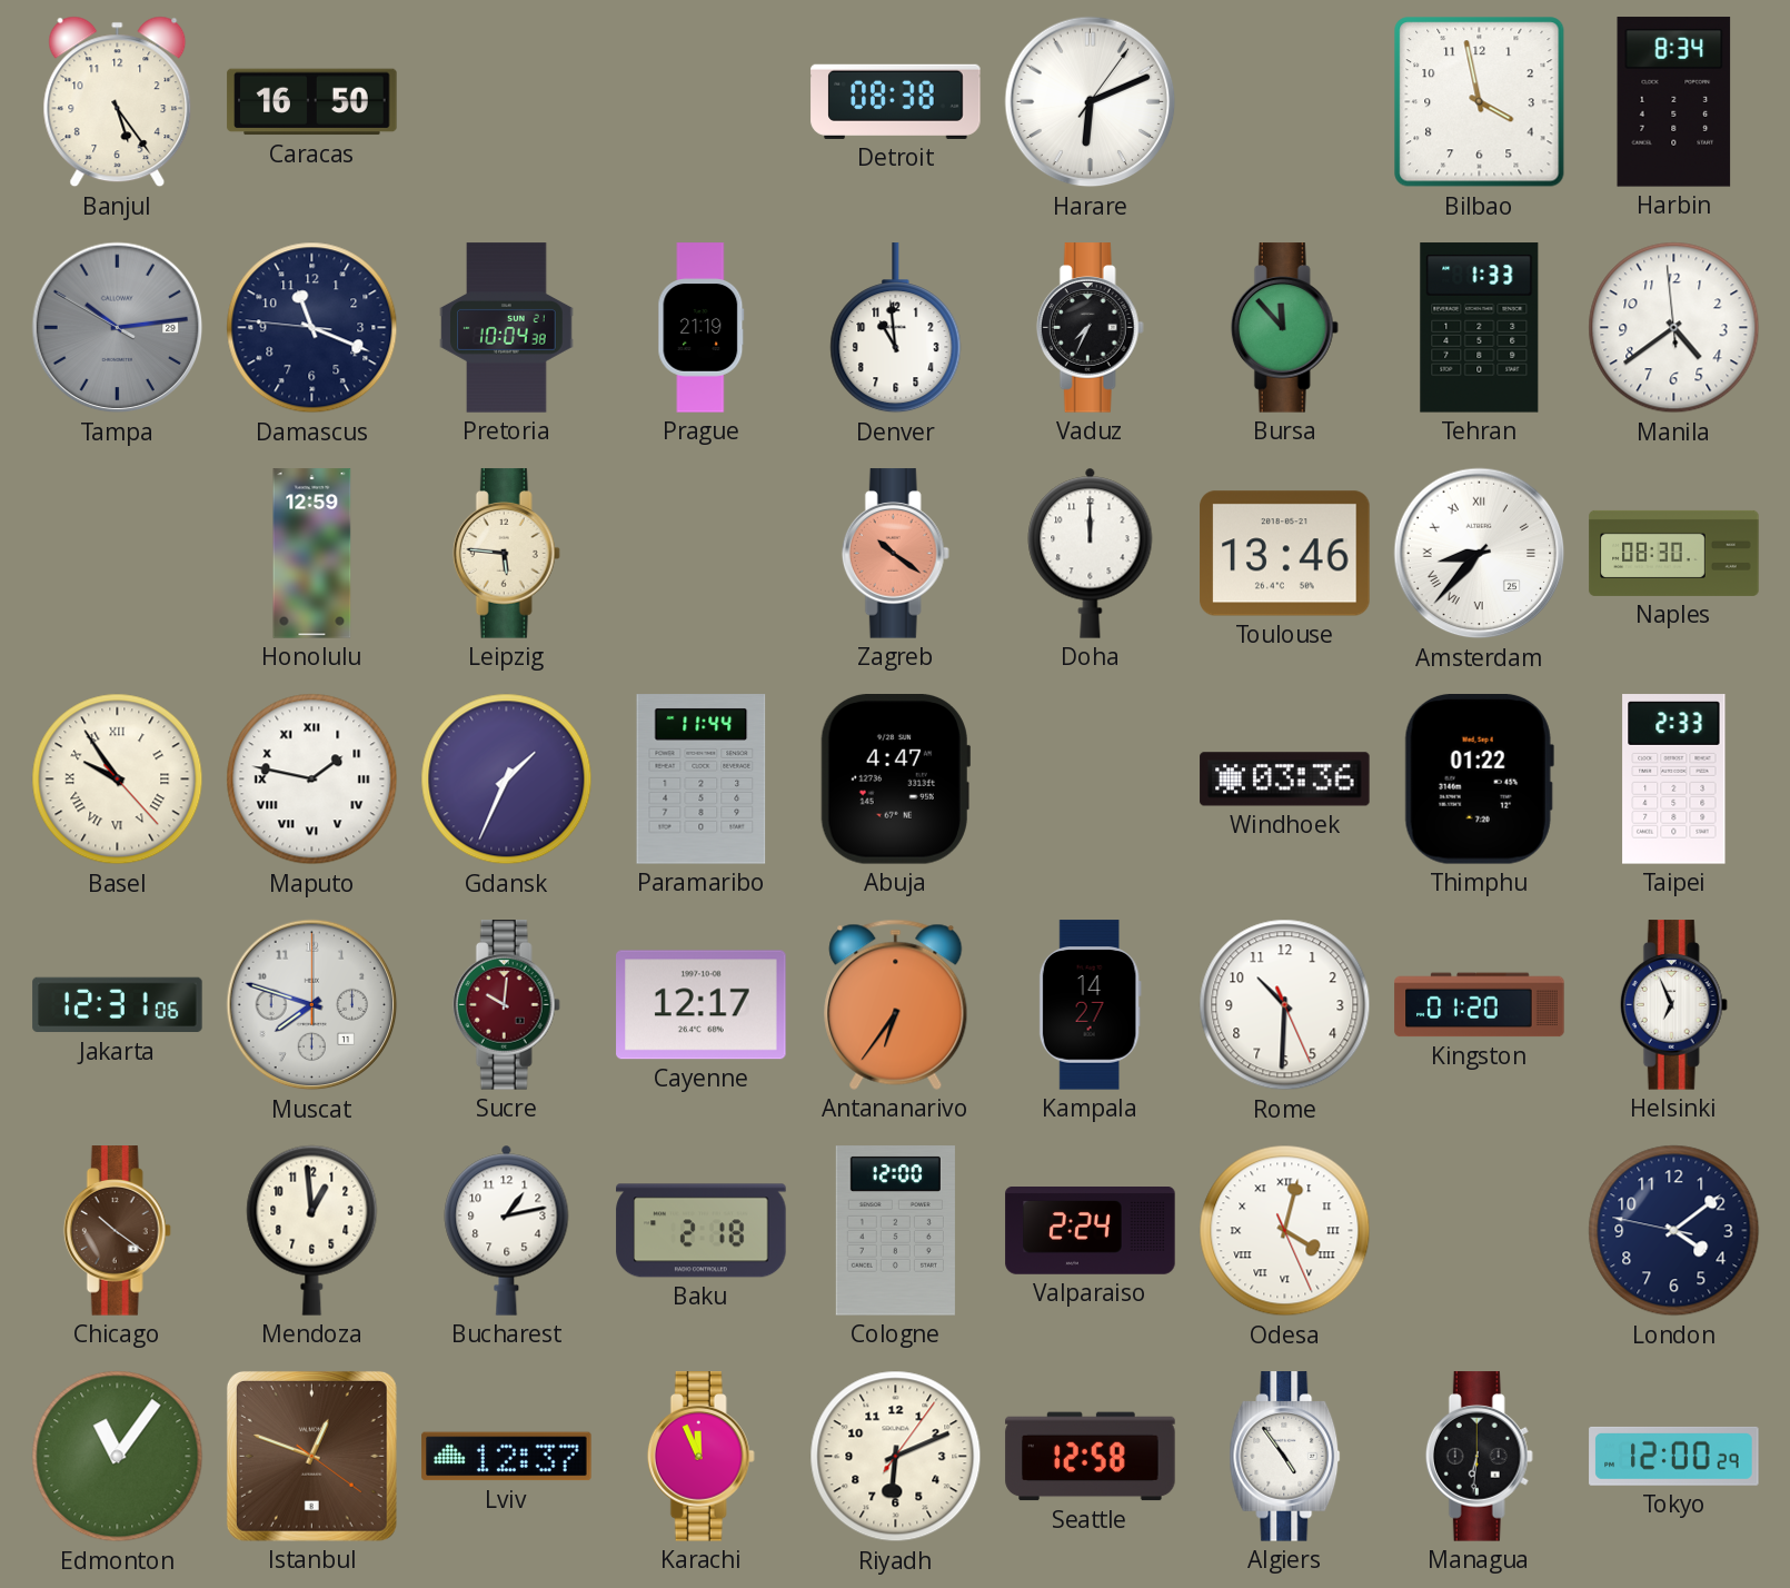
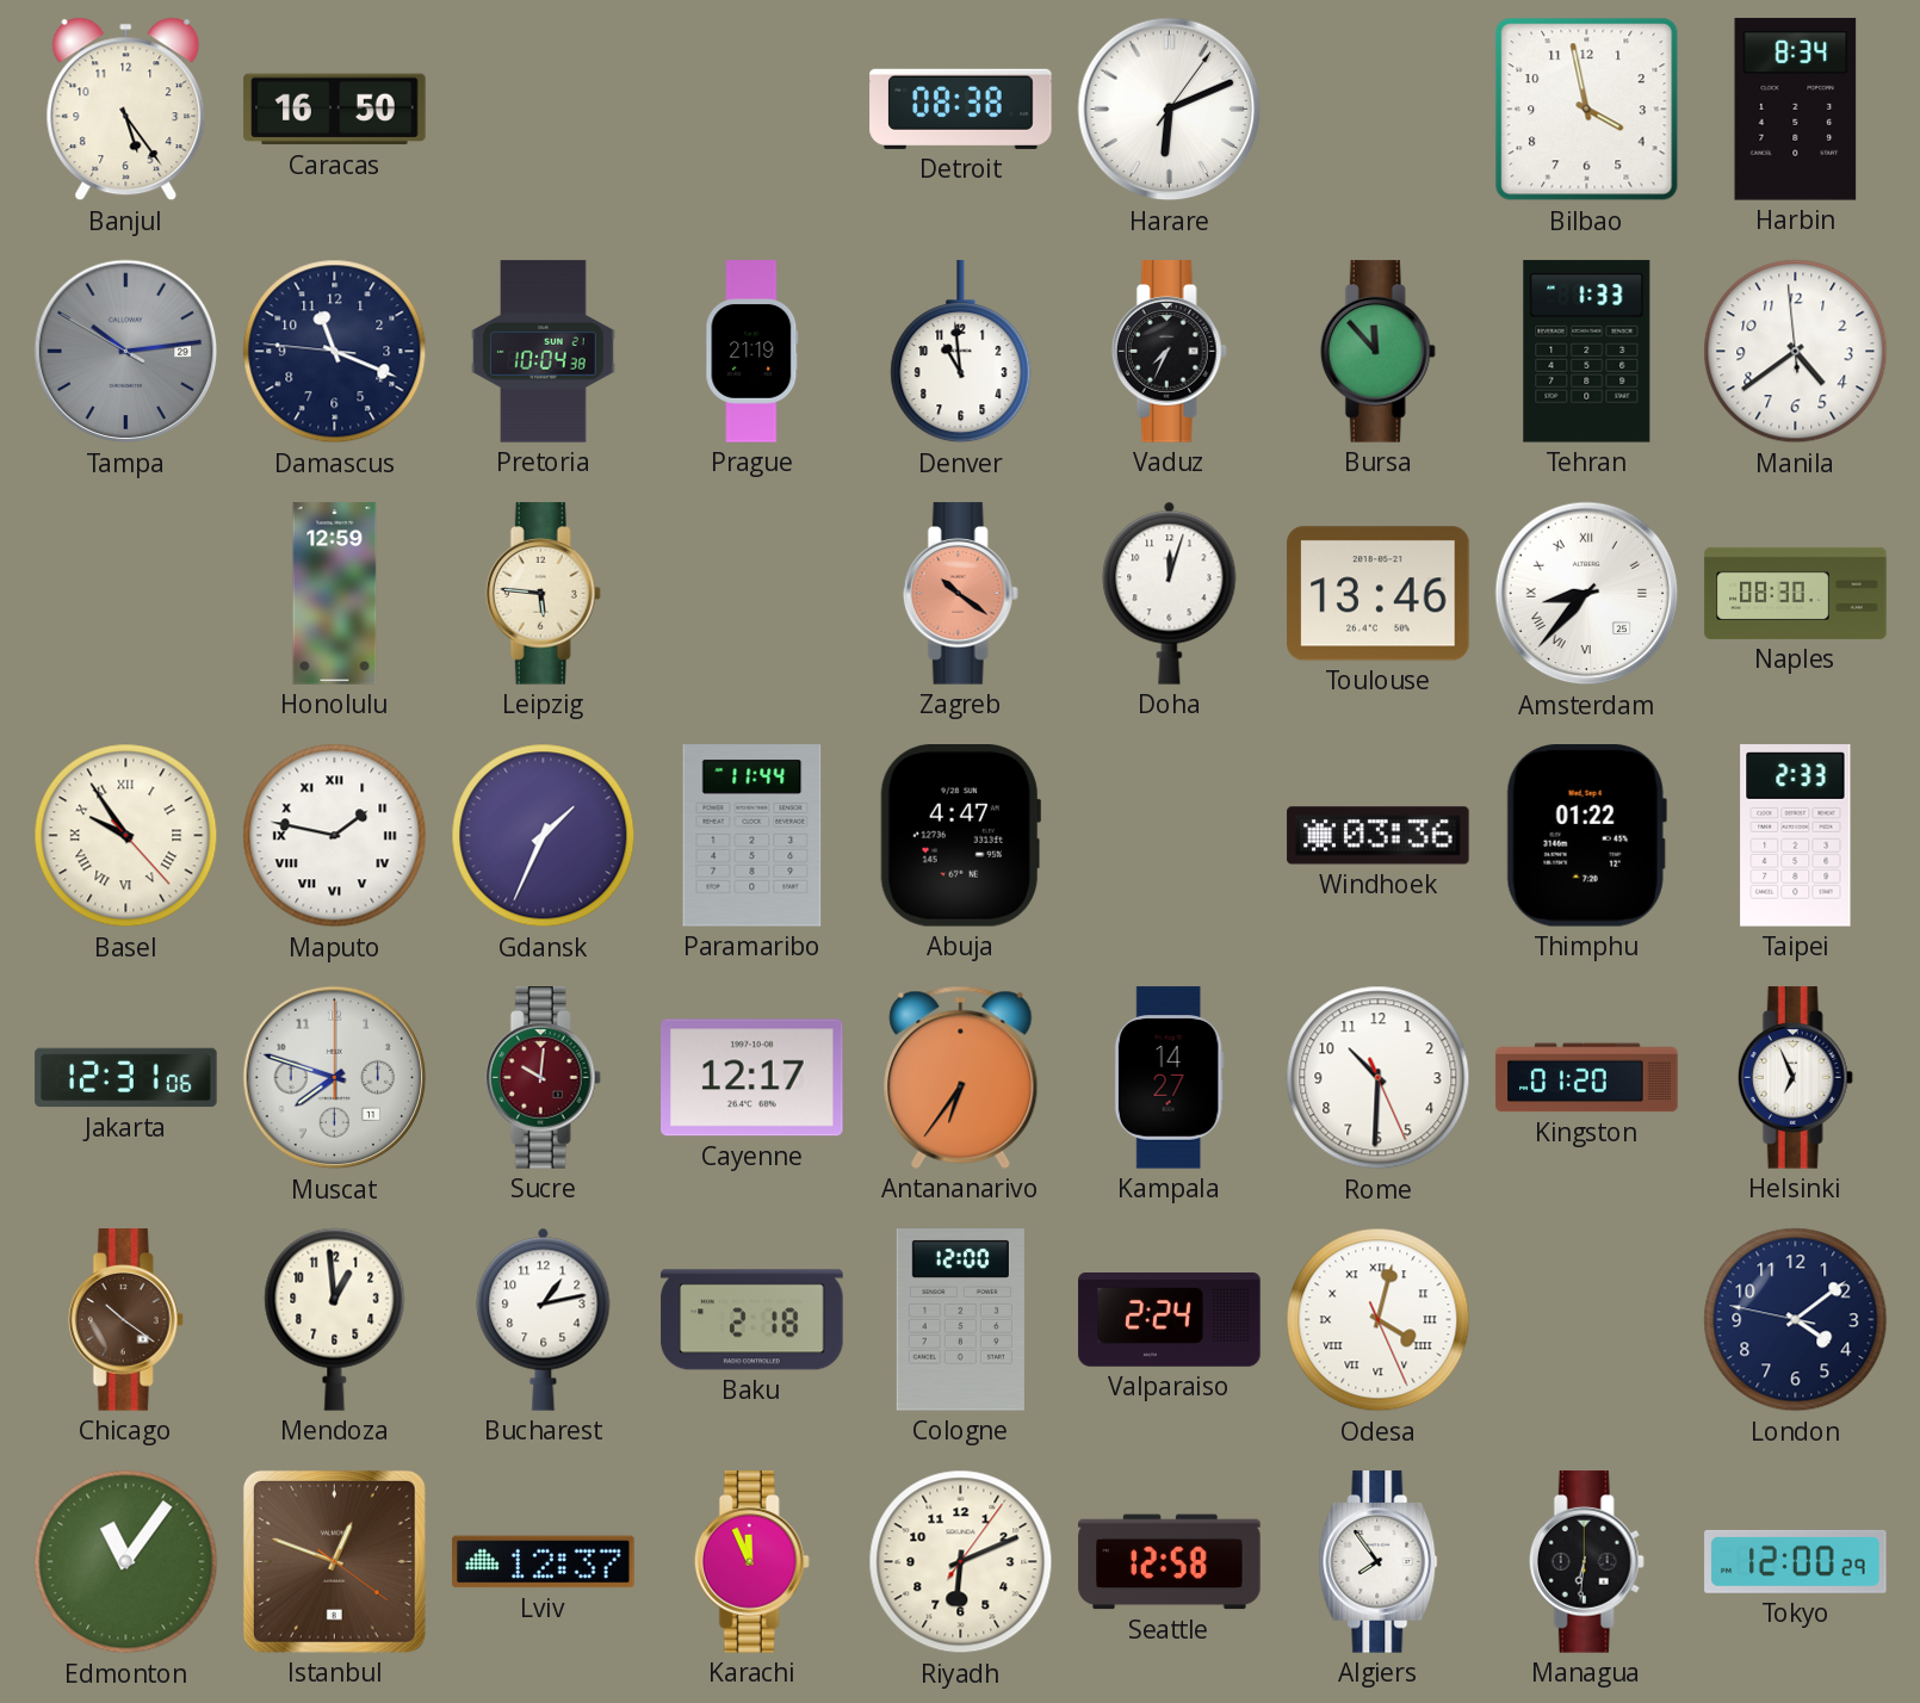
Doha: 12:00 -> 12:03
Algiers: 4:54 -> 7:54
